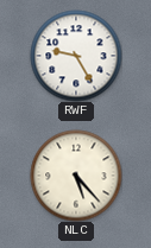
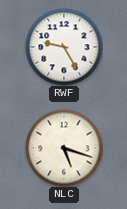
NLC: 5:23 -> 5:18
